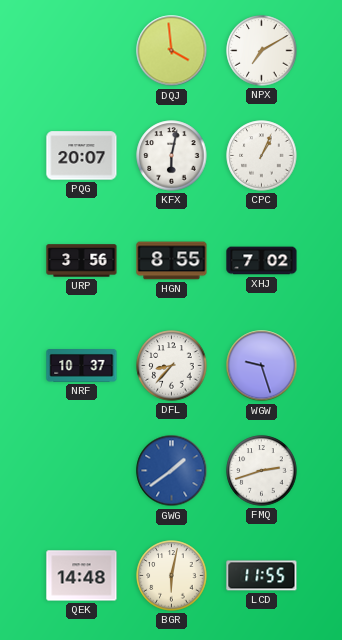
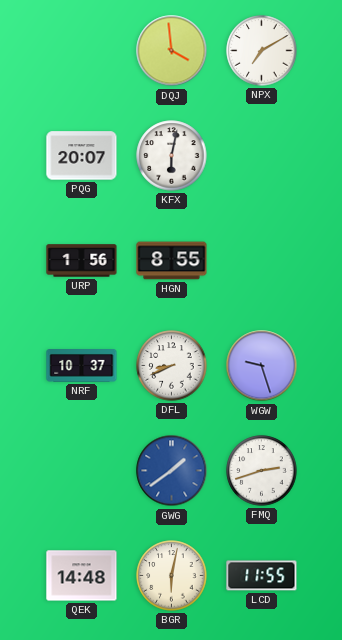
CPC: 1:04 -> none
URP: 3:56 -> 1:56
XHJ: 7:02 -> none
DFL: 8:37 -> 8:41
